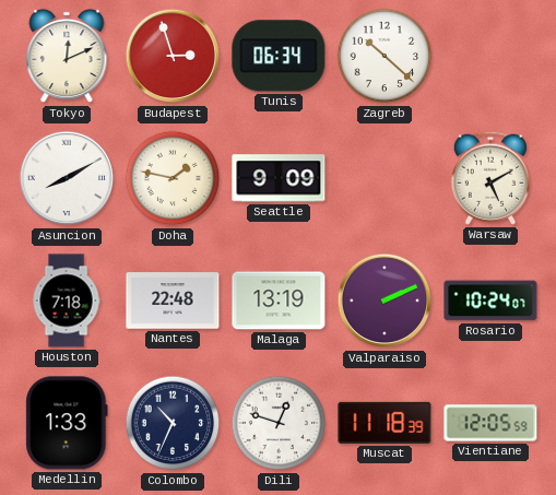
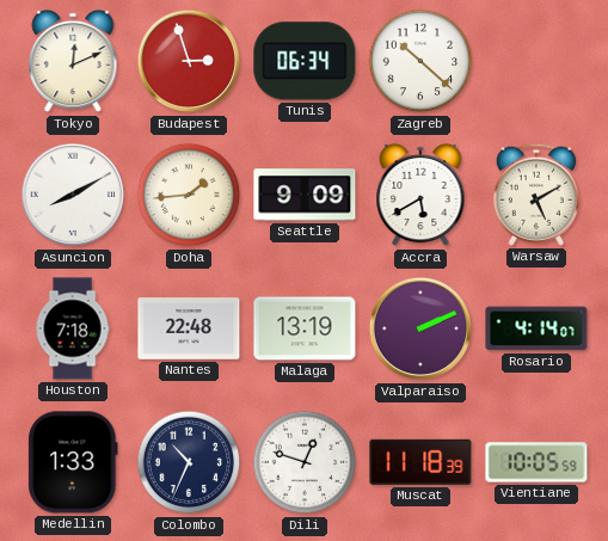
Doha: 1:47 -> 1:44
Accra: none -> 5:40
Rosario: 10:24 -> 4:14
Vientiane: 12:05 -> 10:05
